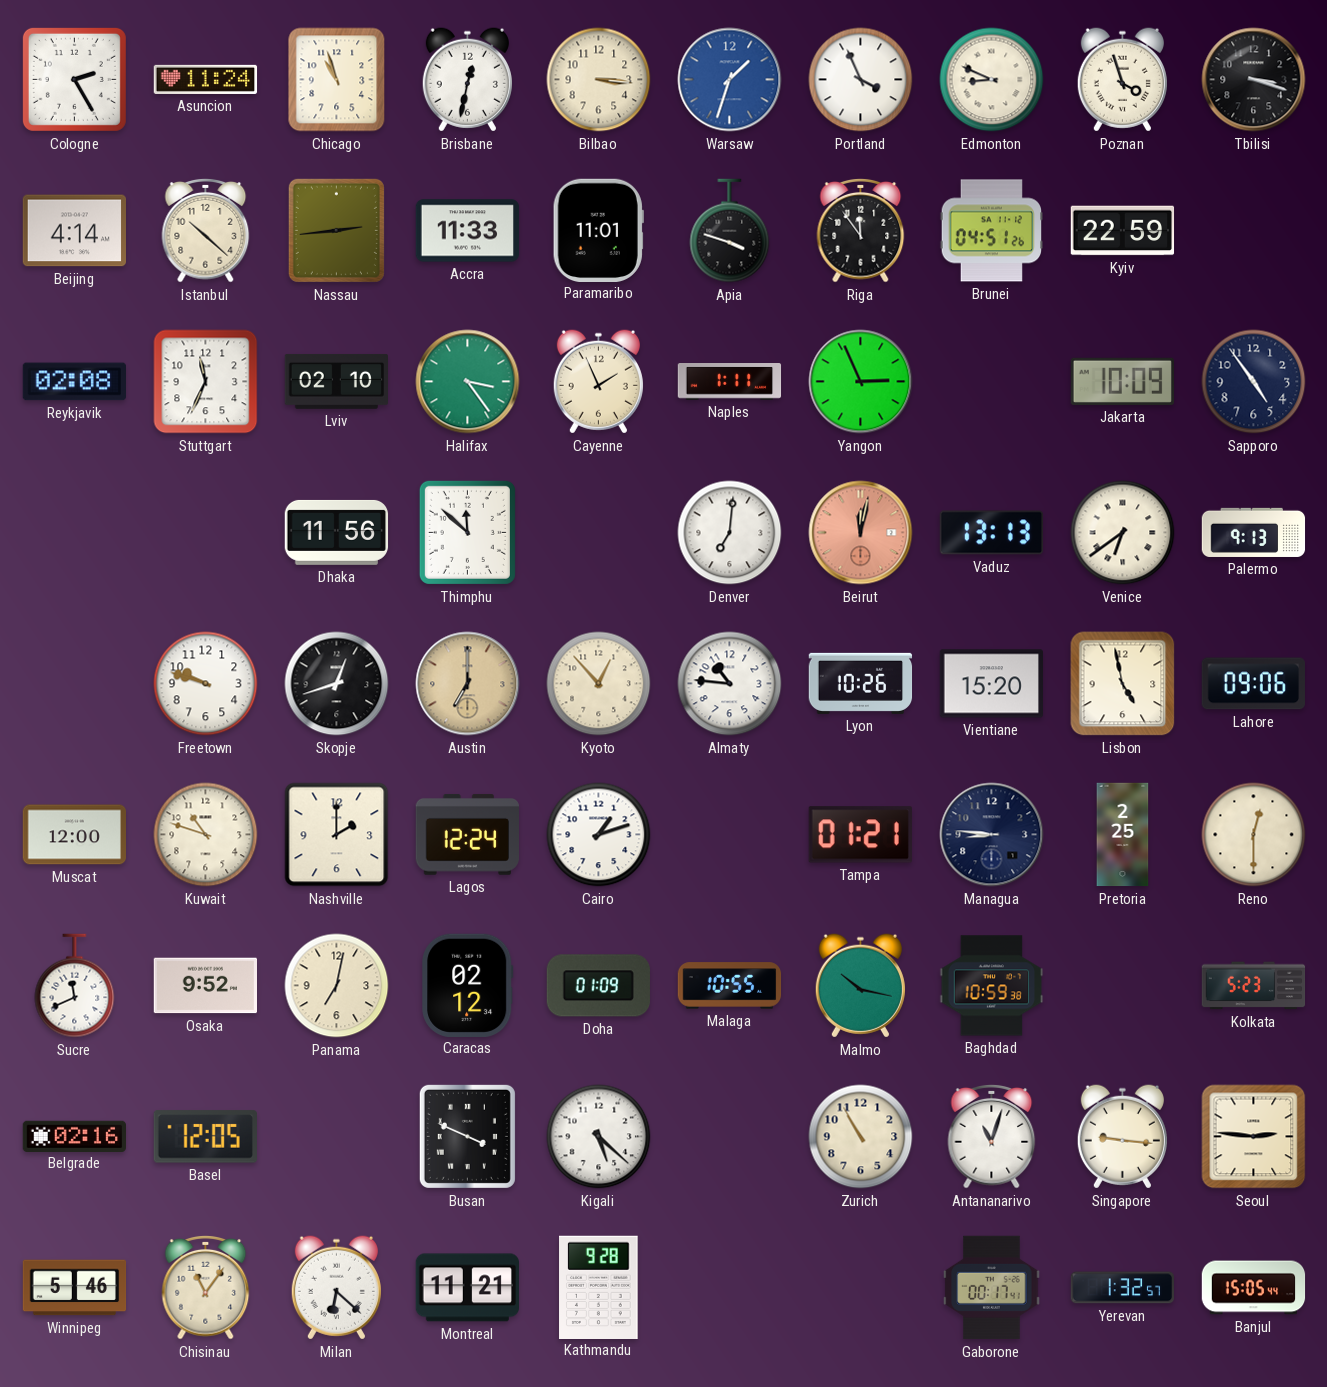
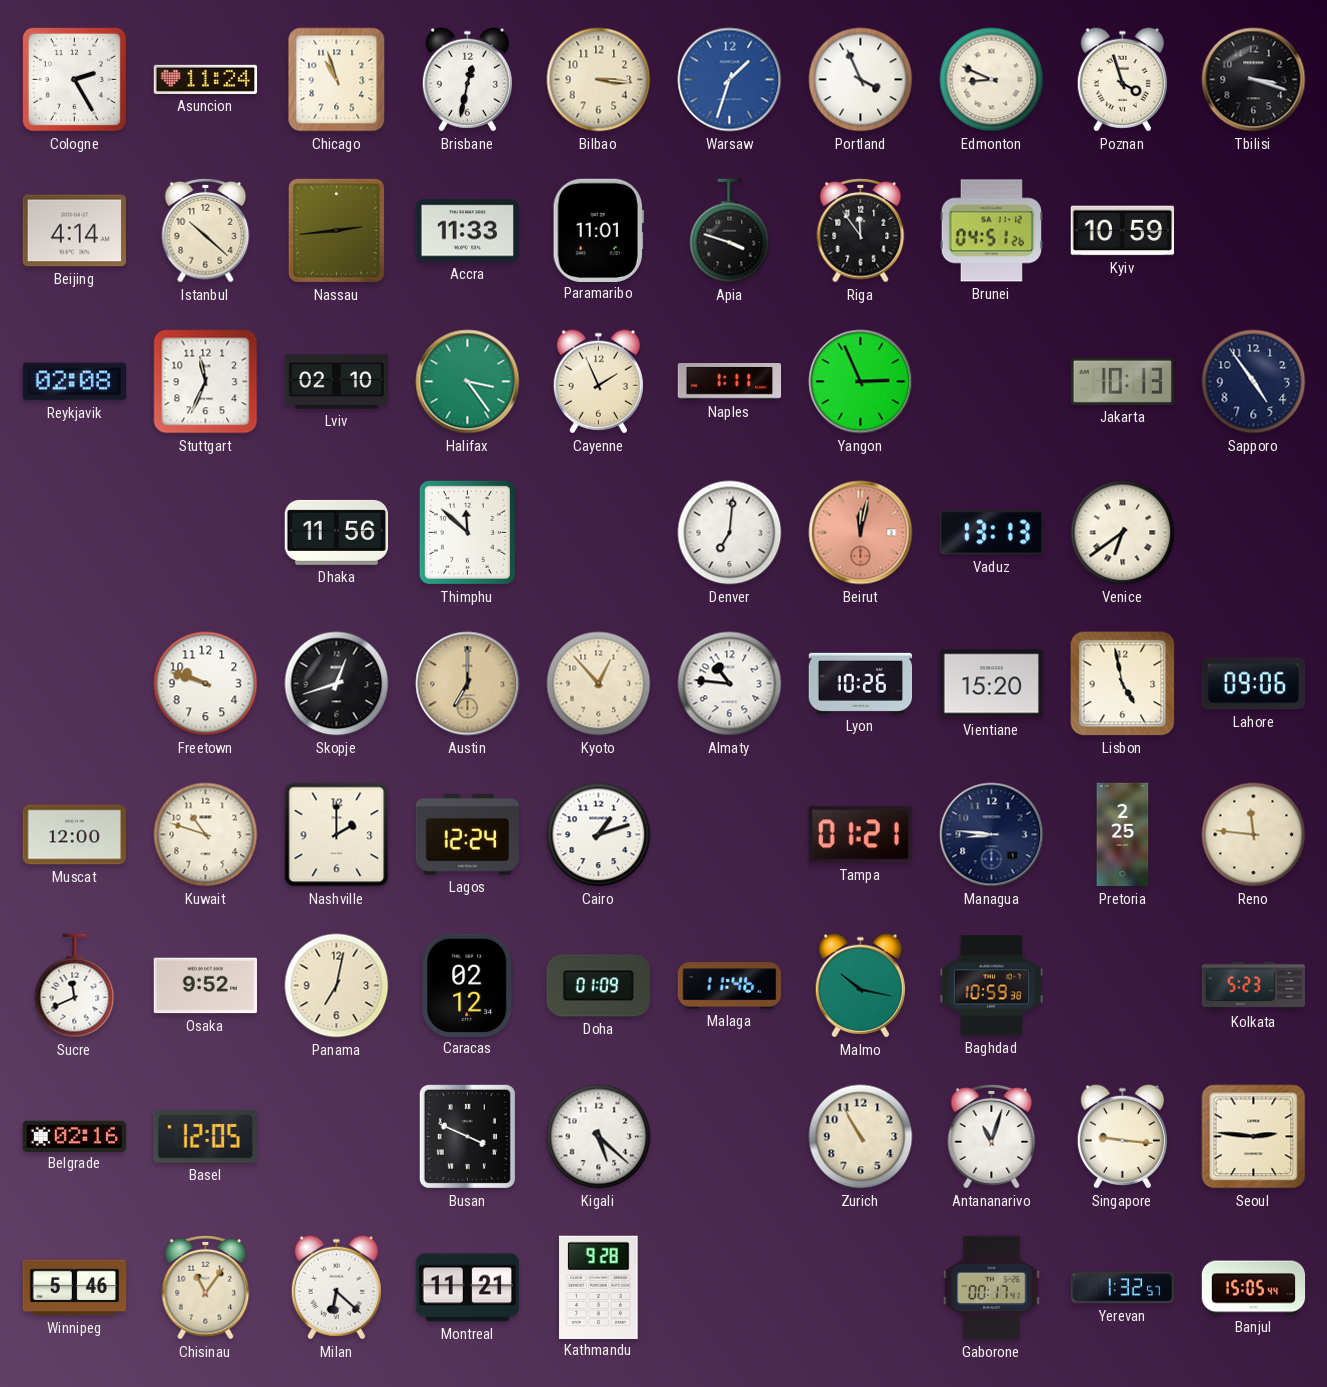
Kyiv: 22:59 -> 10:59
Jakarta: 10:09 -> 10:13
Palermo: 9:13 -> none
Reno: 12:30 -> 11:46
Malaga: 10:55 -> 11:46
